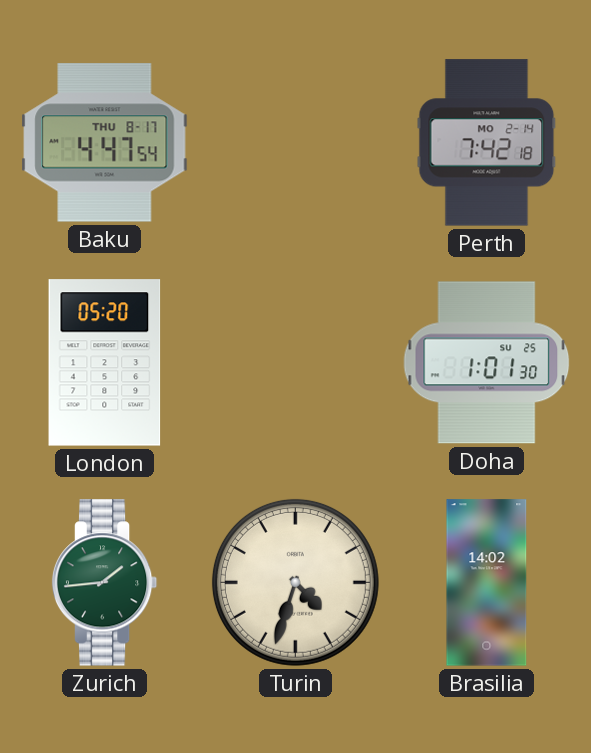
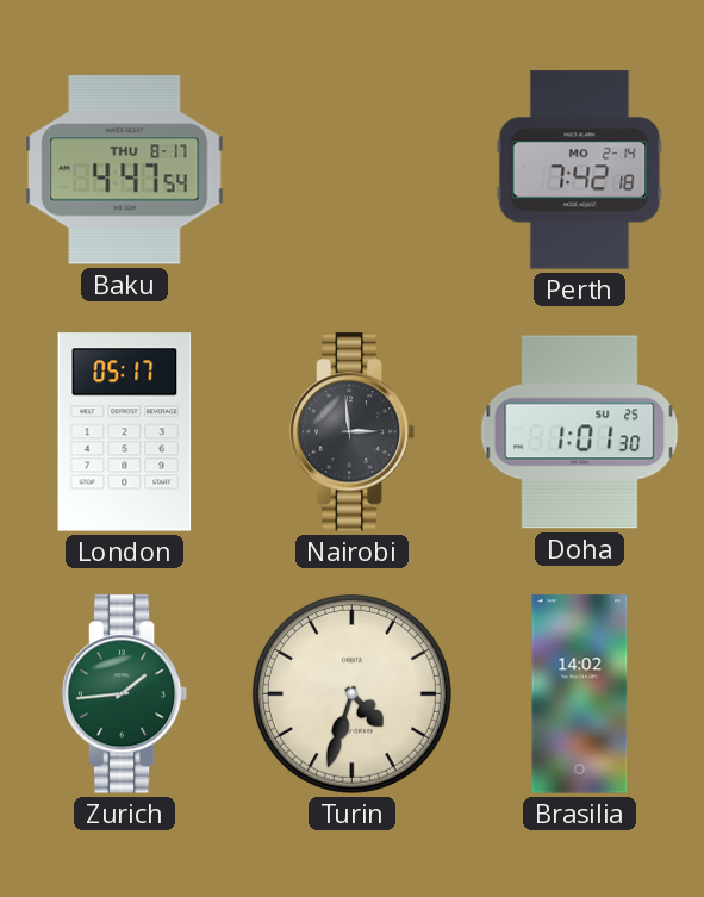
London: 05:20 -> 05:17
Nairobi: none -> 2:59
